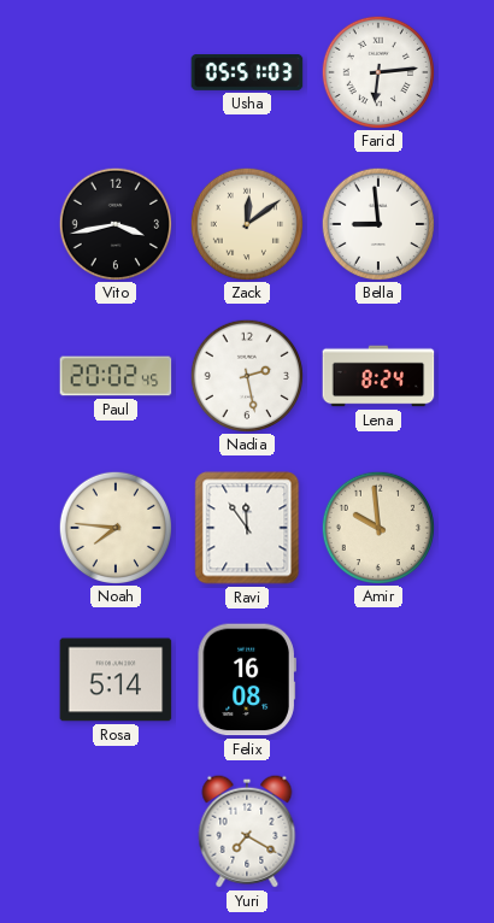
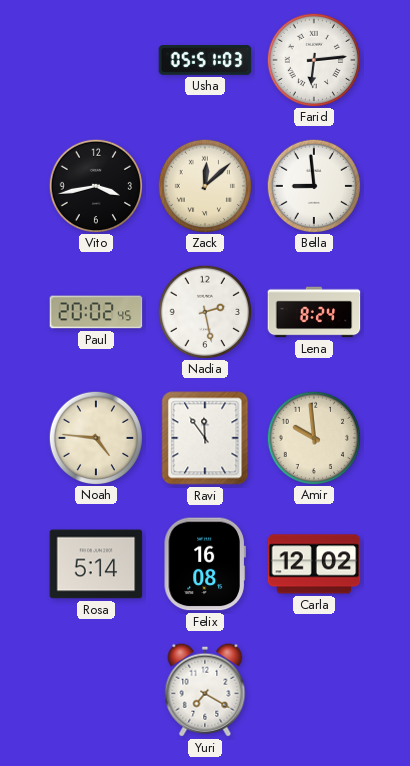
Zack: 12:09 -> 12:08
Noah: 7:46 -> 4:46
Carla: none -> 12:02
